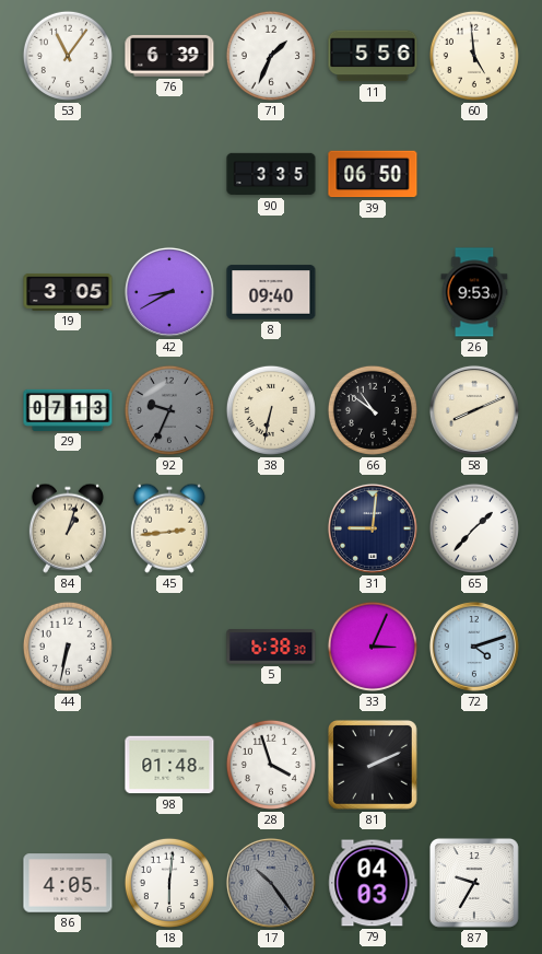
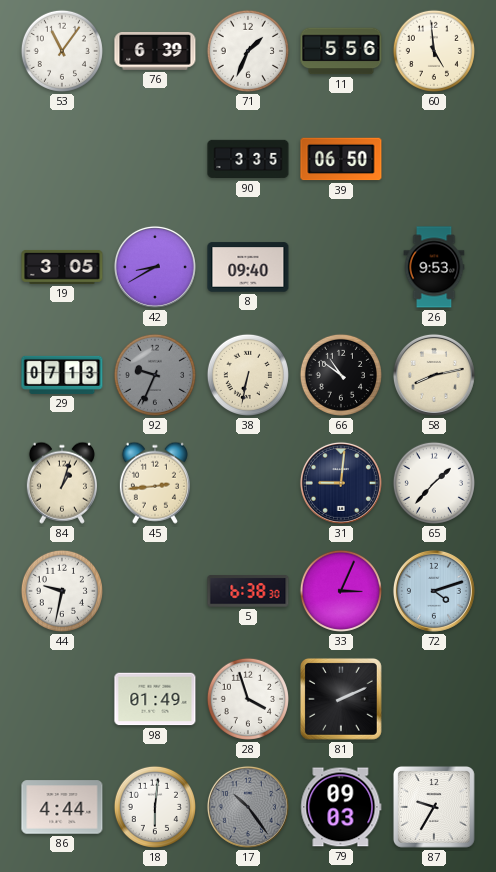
58: 8:11 -> 8:13
44: 6:32 -> 9:32
98: 01:48 -> 01:49
86: 4:05 -> 4:44
79: 04:03 -> 09:03
